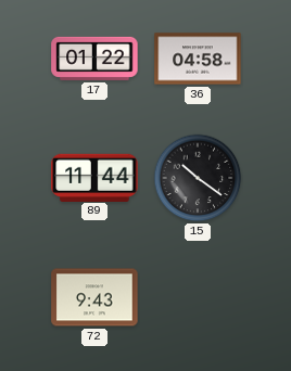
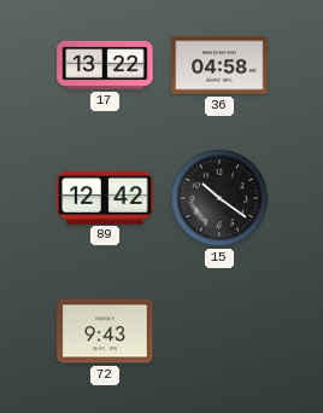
17: 01:22 -> 13:22
89: 11:44 -> 12:42
